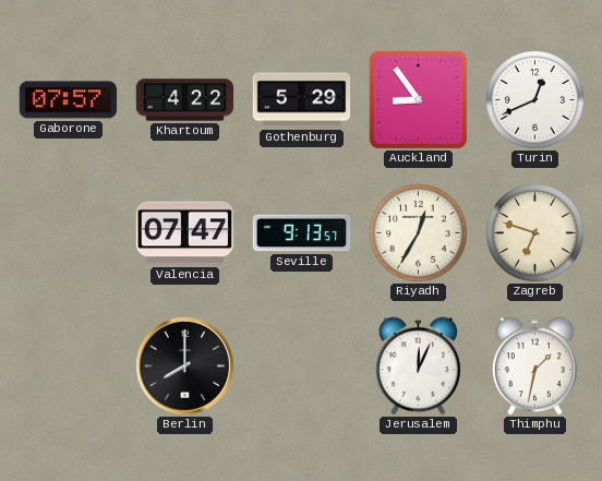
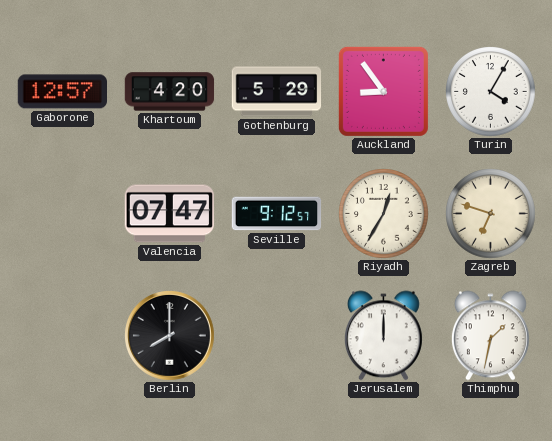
Gaborone: 07:57 -> 12:57
Khartoum: 4:22 -> 4:20
Turin: 12:41 -> 4:05
Seville: 9:13 -> 9:12
Jerusalem: 12:04 -> 12:00
